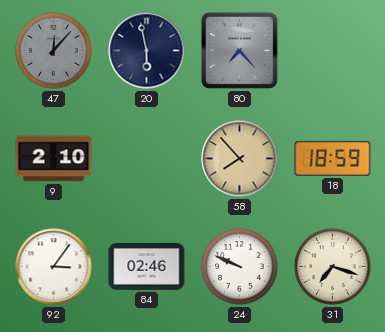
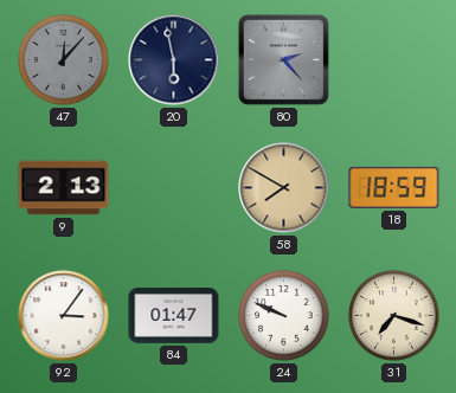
80: 7:23 -> 2:23
9: 2:10 -> 2:13
58: 7:53 -> 7:50
84: 02:46 -> 01:47
